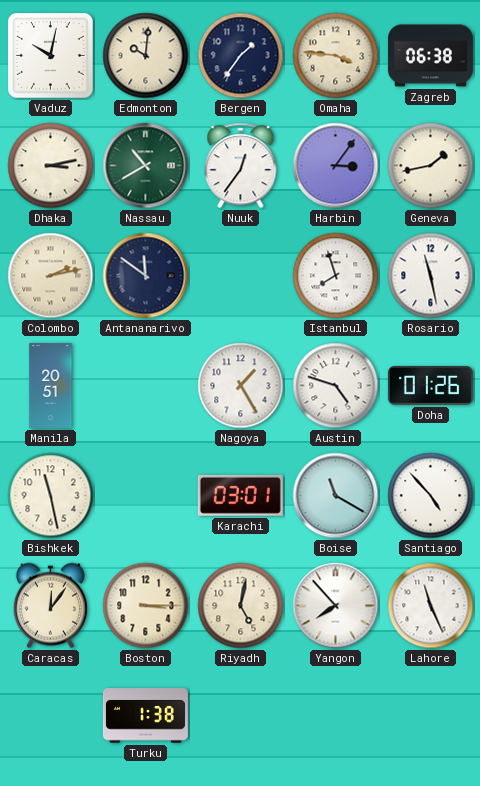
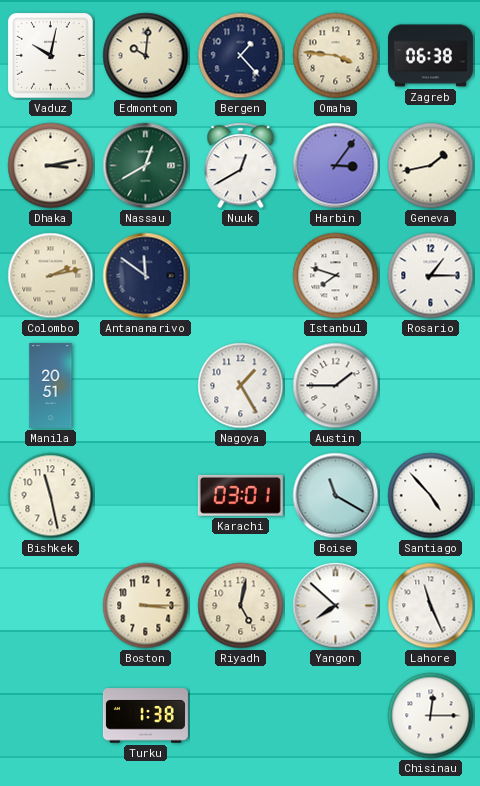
Bergen: 1:36 -> 1:23
Nassau: 10:40 -> 12:40
Nuuk: 12:36 -> 12:40
Istanbul: 7:57 -> 7:48
Rosario: 11:28 -> 1:15
Austin: 4:48 -> 1:45
Doha: 01:26 -> none
Caracas: 12:06 -> none
Yangon: 7:53 -> 7:52
Chisinau: none -> 12:15
